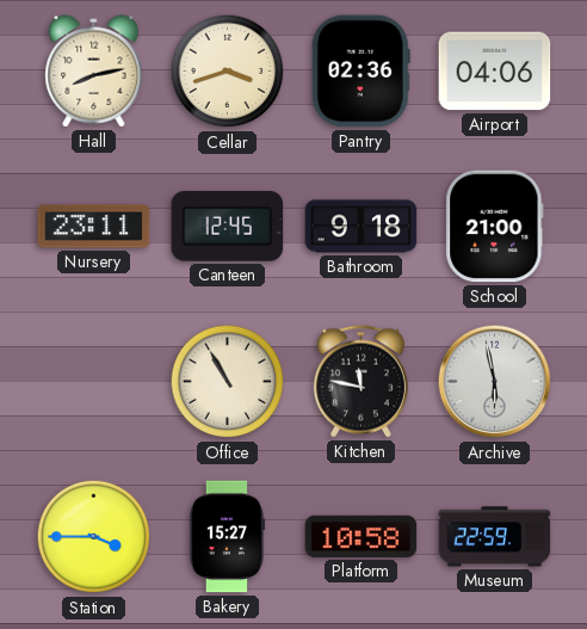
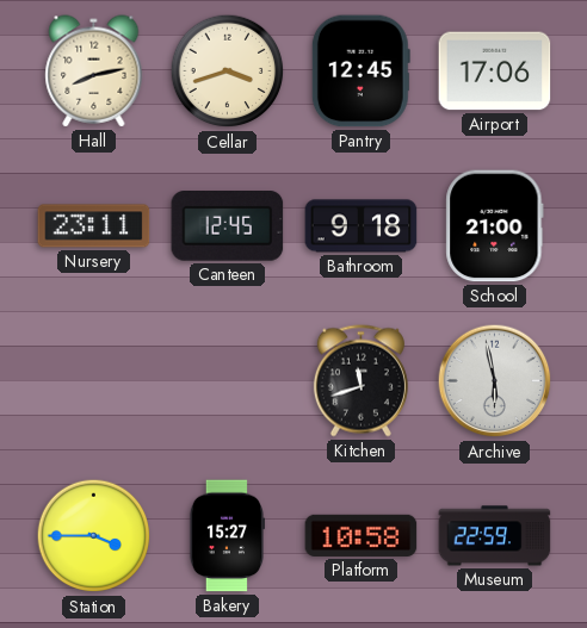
Pantry: 02:36 -> 12:45
Airport: 04:06 -> 17:06
Office: 10:55 -> none
Kitchen: 11:47 -> 11:42
